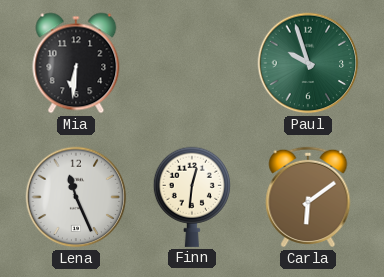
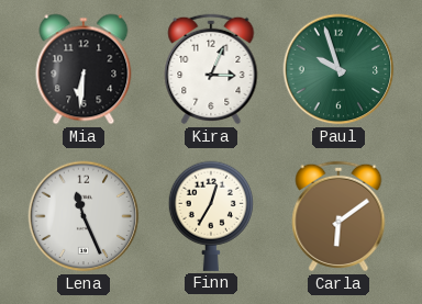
Kira: none -> 3:04
Finn: 12:31 -> 12:35
